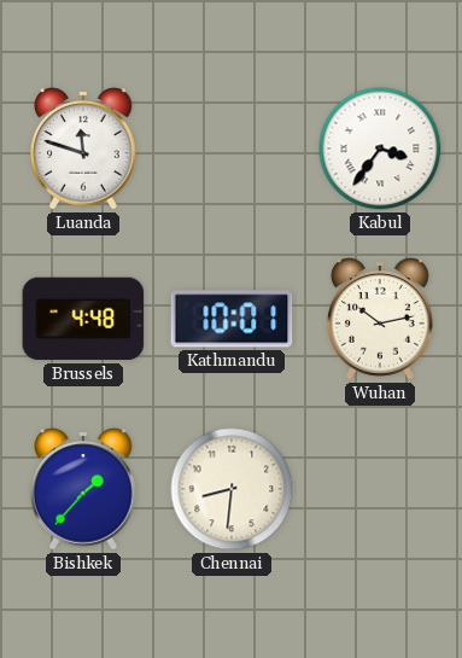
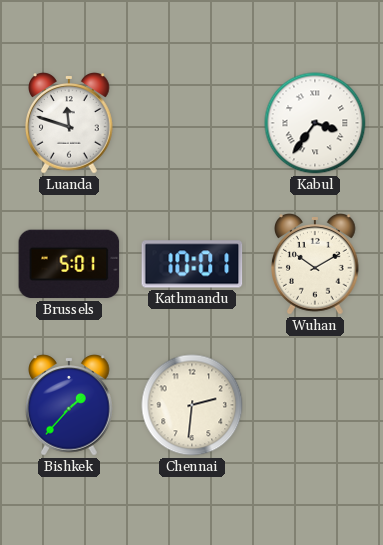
Brussels: 4:48 -> 5:01
Wuhan: 10:13 -> 10:10
Chennai: 8:31 -> 2:31
